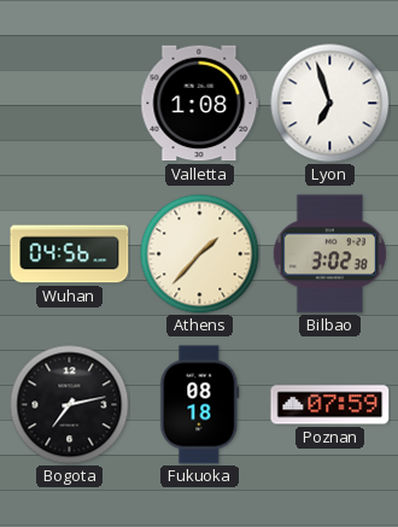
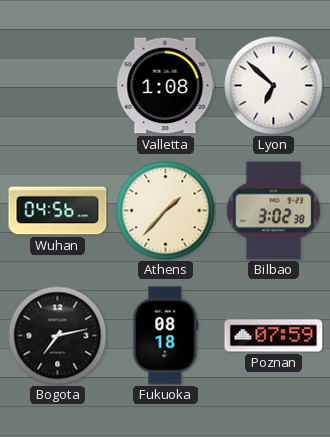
Lyon: 6:57 -> 6:52
